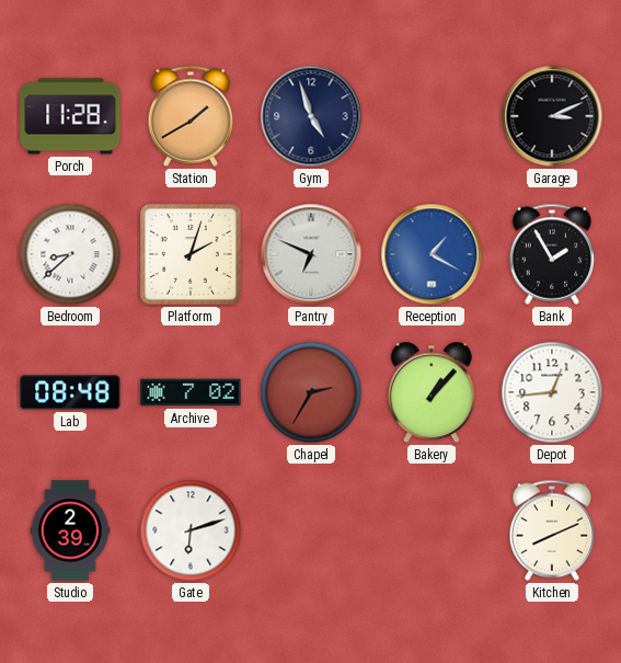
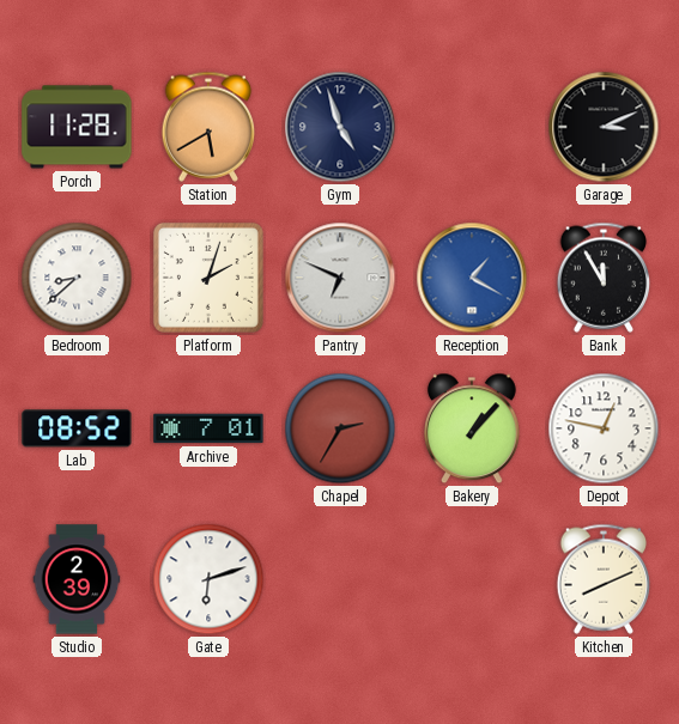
Station: 1:40 -> 5:40
Bank: 1:55 -> 11:55
Lab: 08:48 -> 08:52
Archive: 7:02 -> 7:01
Depot: 12:44 -> 12:47
